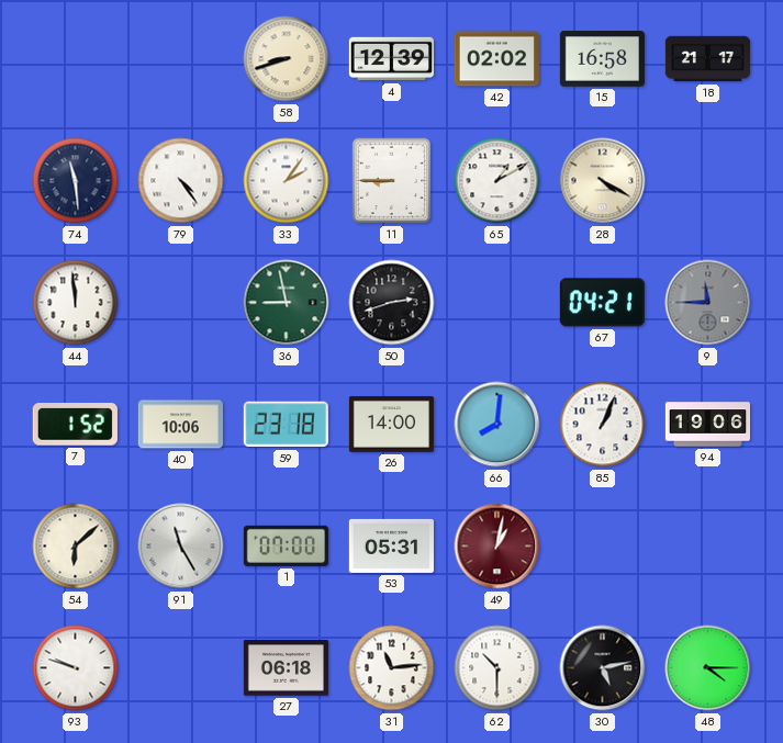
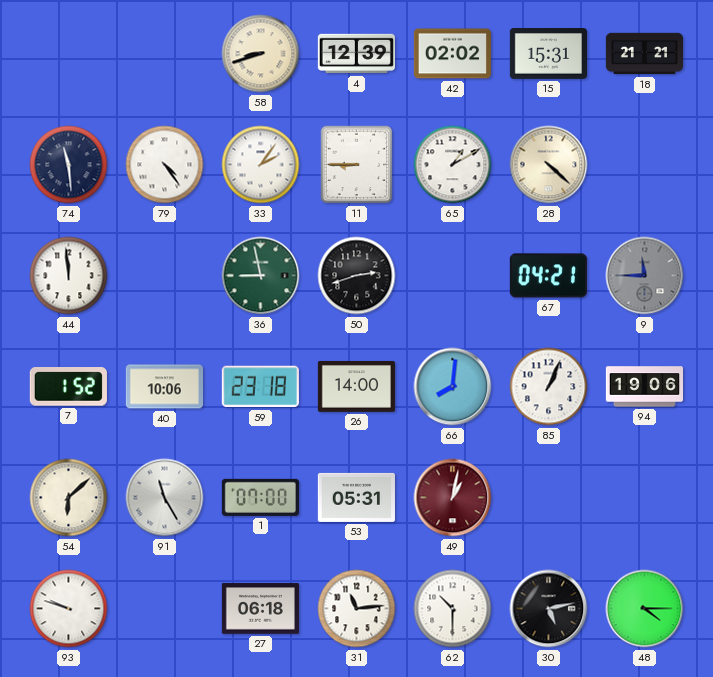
15: 16:58 -> 15:31
18: 21:17 -> 21:21
28: 4:20 -> 4:22
